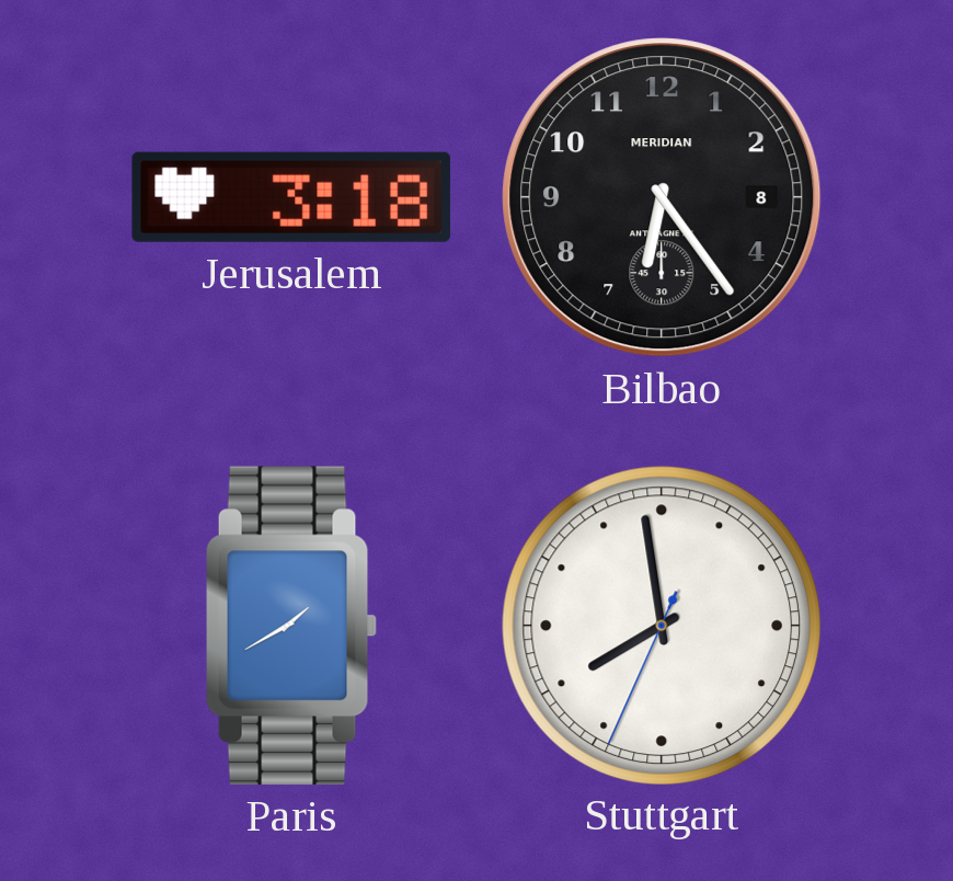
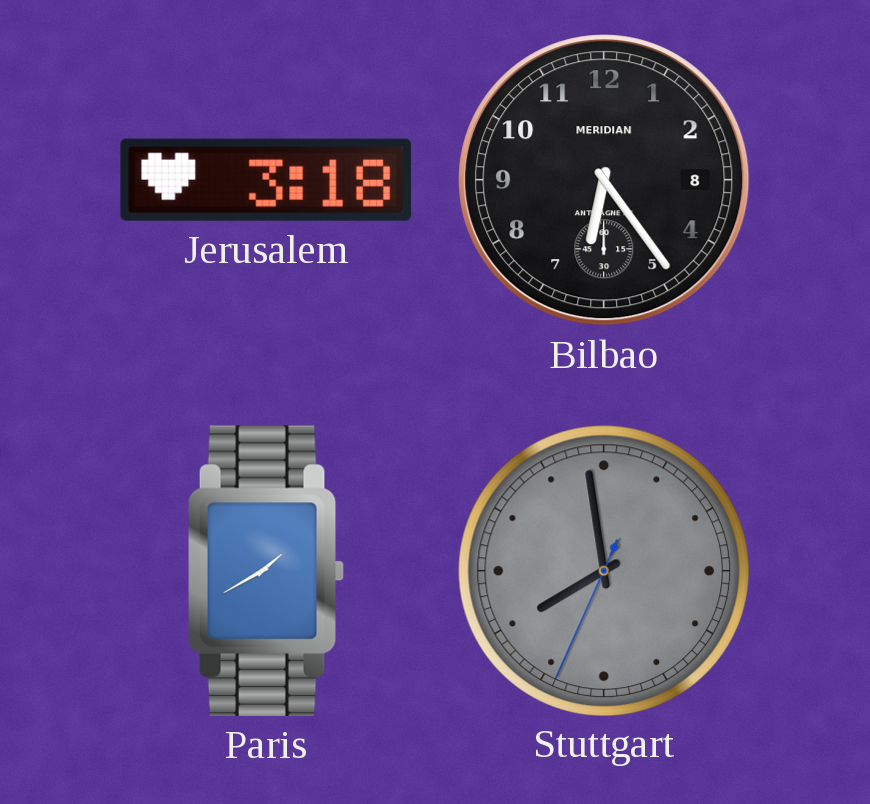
Stuttgart dial: white -> grey
